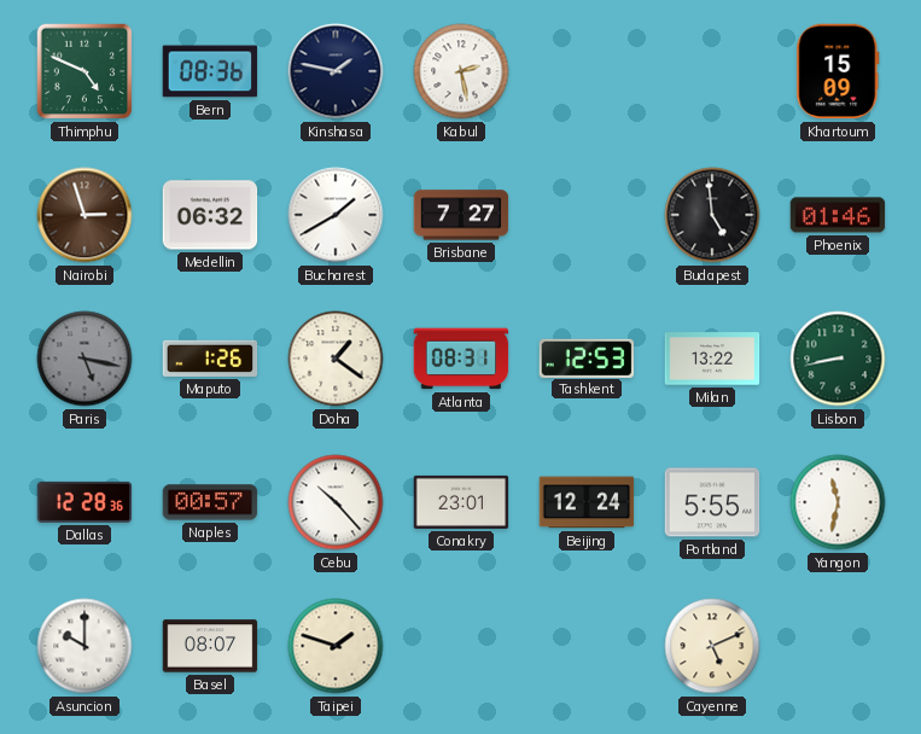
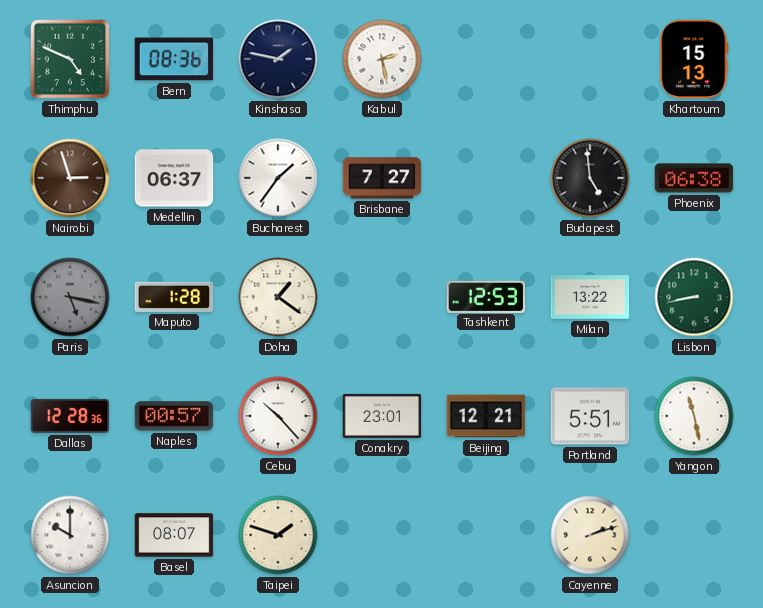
Khartoum: 15:09 -> 15:13
Medellin: 06:32 -> 06:37
Bucharest: 1:40 -> 1:36
Phoenix: 01:46 -> 06:38
Maputo: 1:26 -> 1:28
Atlanta: 08:31 -> none
Beijing: 12:24 -> 12:21
Portland: 5:55 -> 5:51
Yangon: 11:32 -> 11:28
Cayenne: 5:11 -> 2:12
